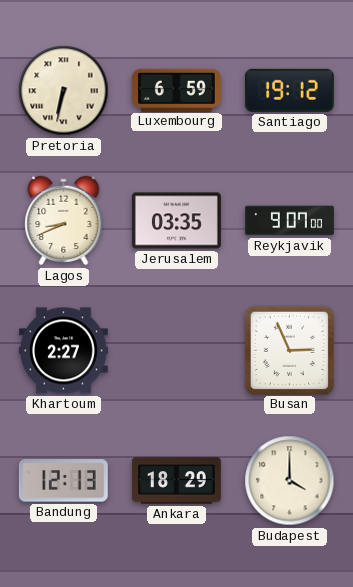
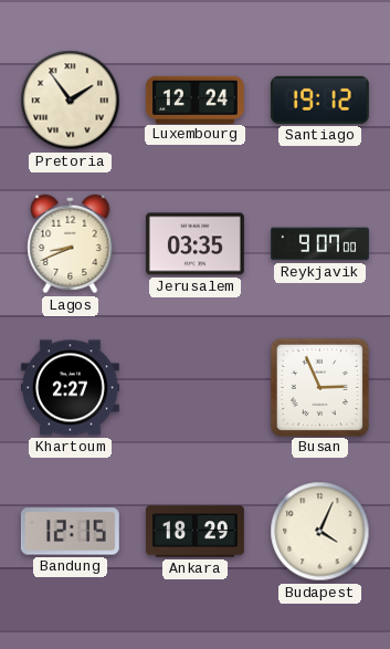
Pretoria: 6:32 -> 1:54
Luxembourg: 6:59 -> 12:24
Bandung: 12:13 -> 12:15
Budapest: 4:00 -> 4:04
